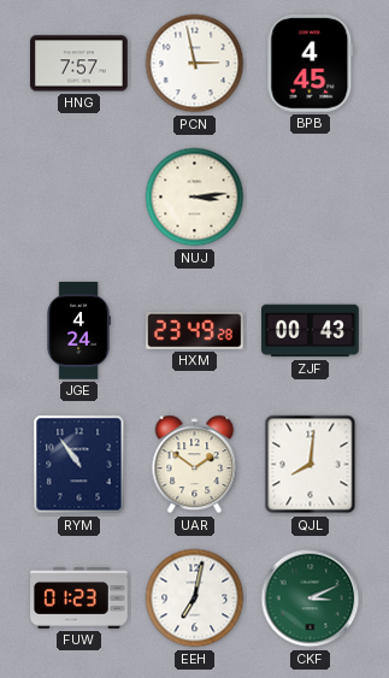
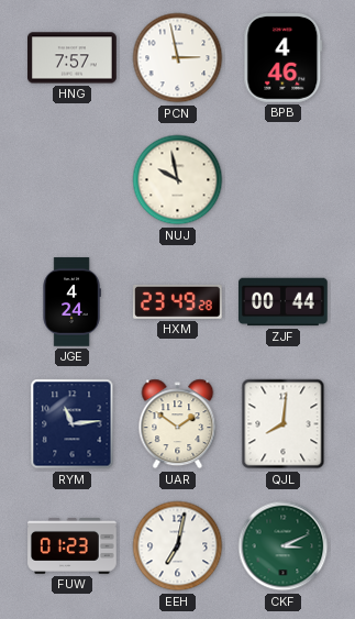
BPB: 4:45 -> 4:46
NUJ: 3:14 -> 9:58
ZJF: 00:43 -> 00:44
RYM: 10:54 -> 11:14
